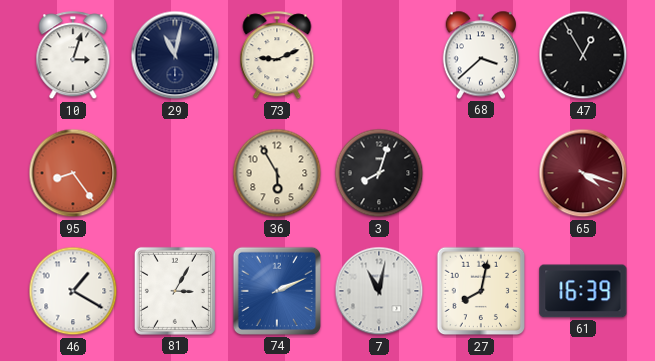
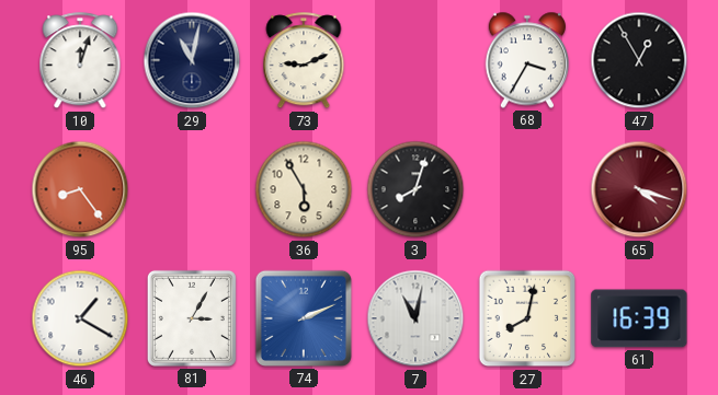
10: 3:03 -> 12:03
68: 3:38 -> 3:35
